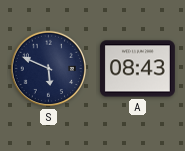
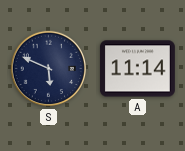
A: 08:43 -> 11:14
